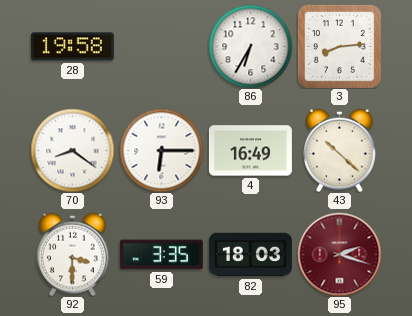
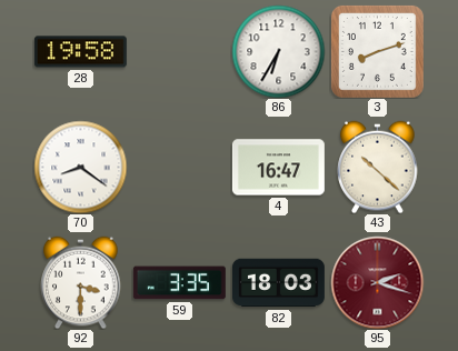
3: 8:14 -> 8:12
93: 6:15 -> none
4: 16:49 -> 16:47
